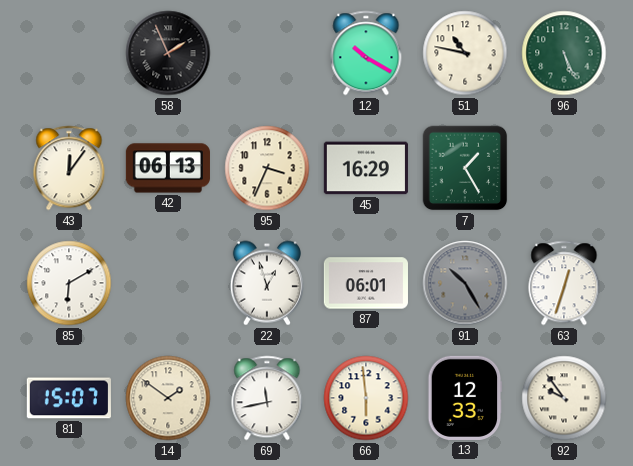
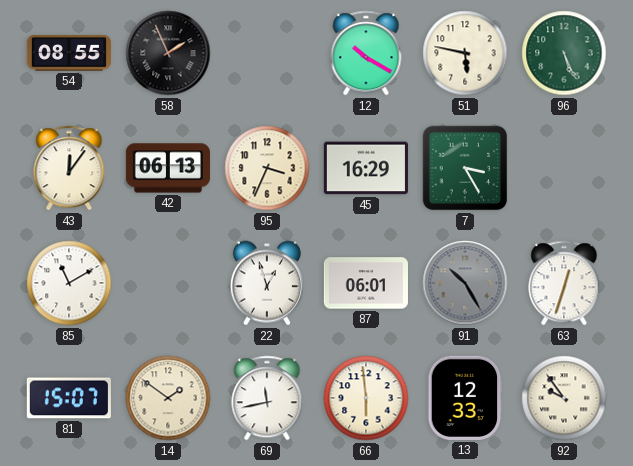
54: none -> 08:55
51: 10:47 -> 5:47
7: 1:25 -> 3:25
85: 6:10 -> 11:10
